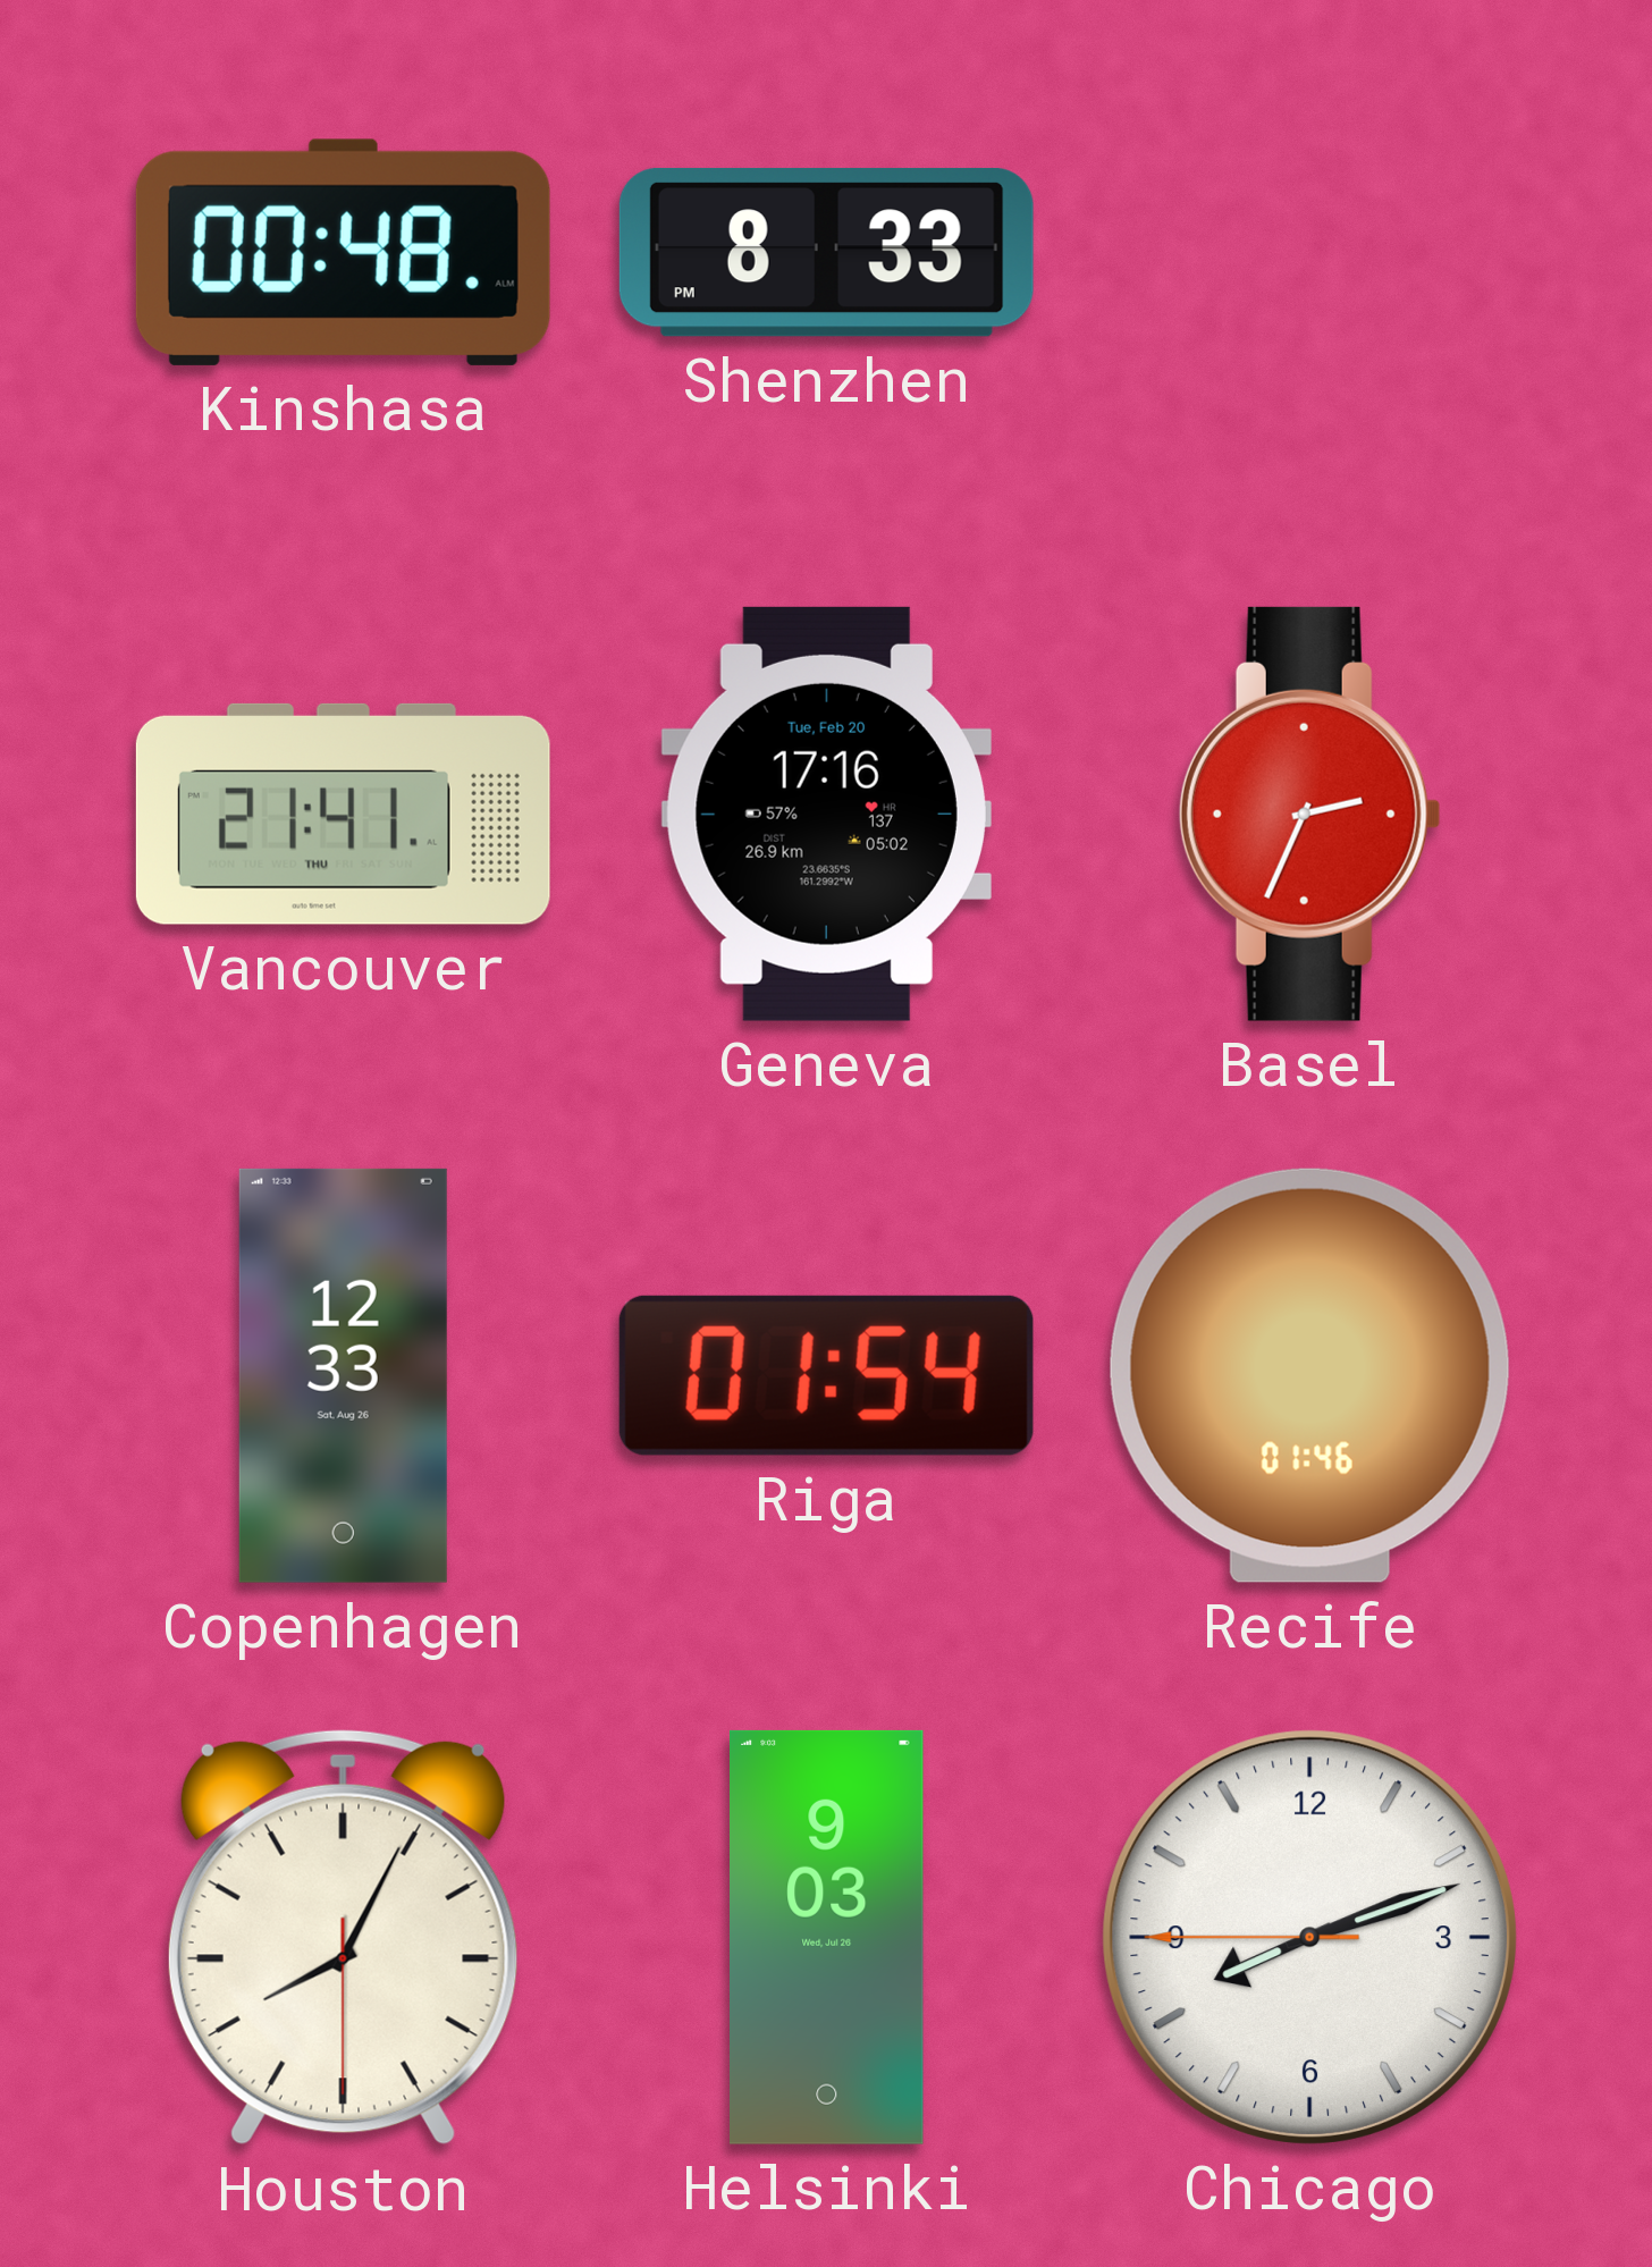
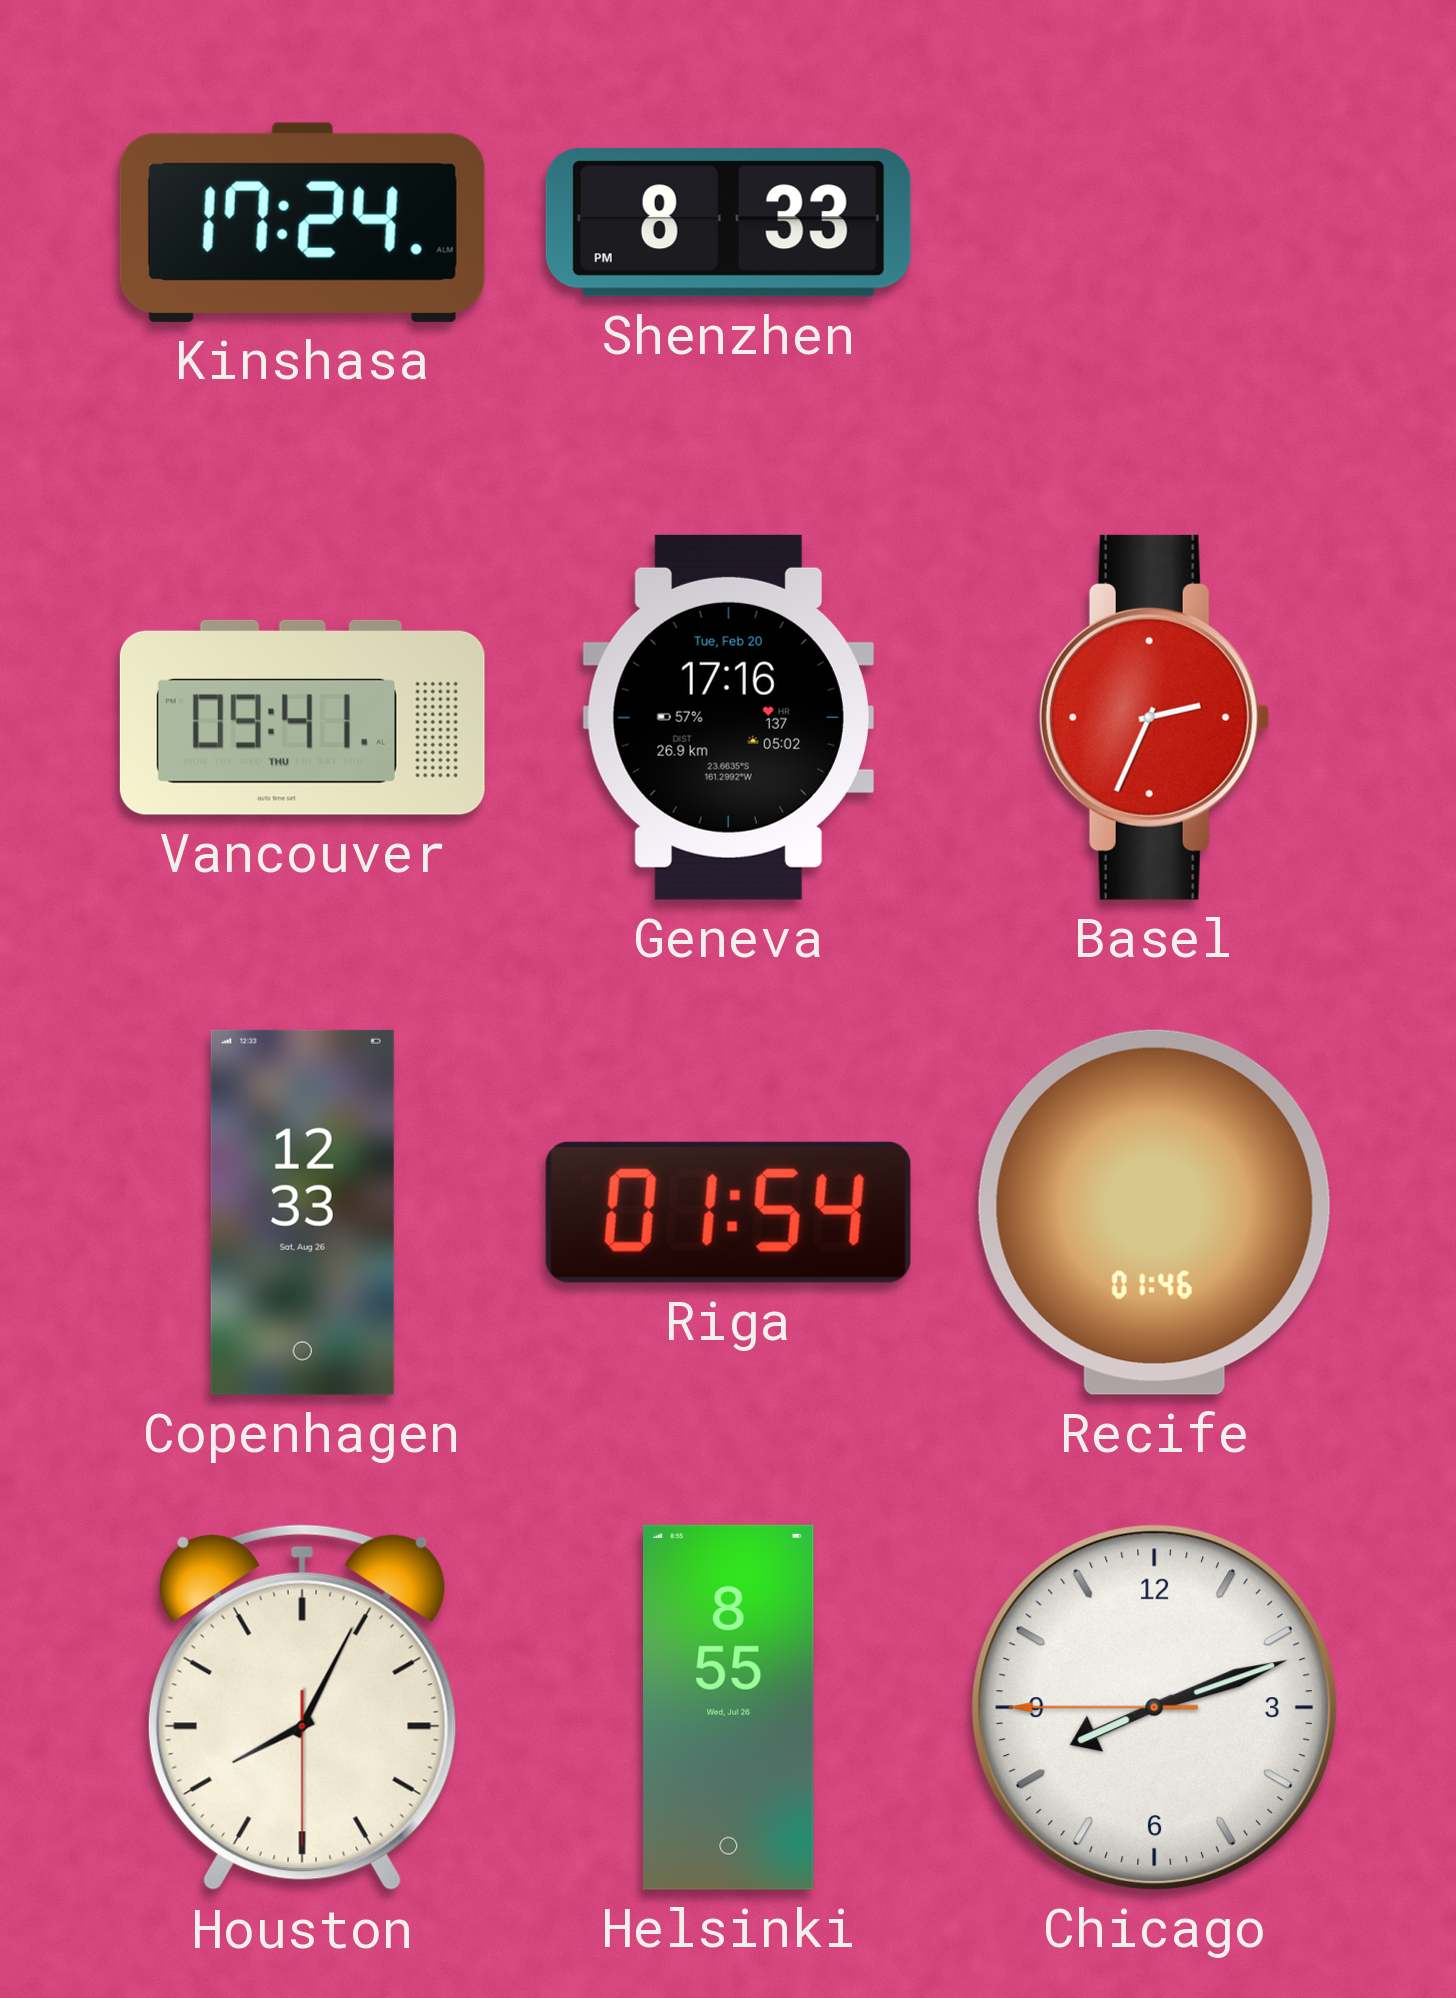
Kinshasa: 00:48 -> 17:24
Vancouver: 21:41 -> 09:41
Helsinki: 9:03 -> 8:55
